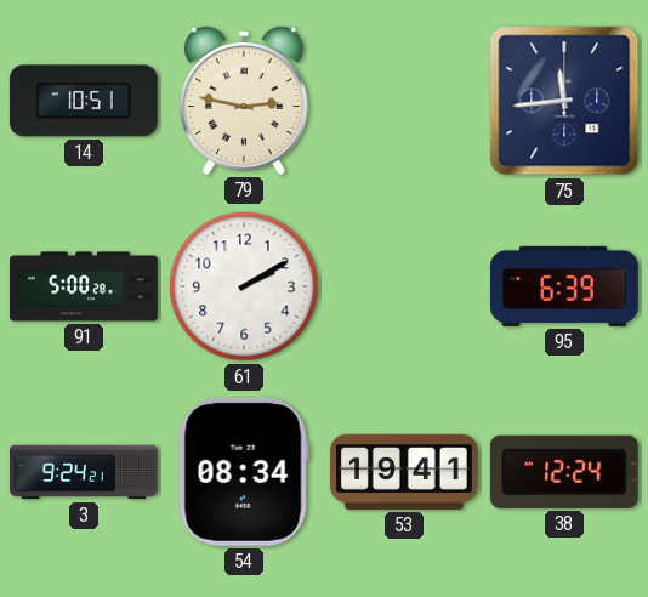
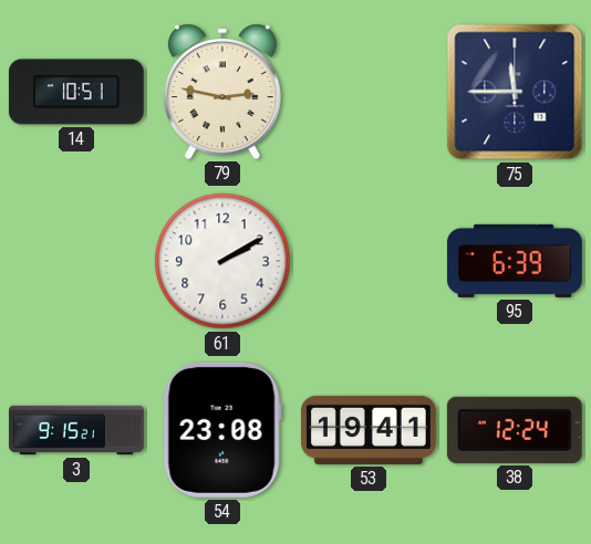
75: 11:44 -> 11:45
91: 5:00 -> none
3: 9:24 -> 9:15
54: 08:34 -> 23:08
